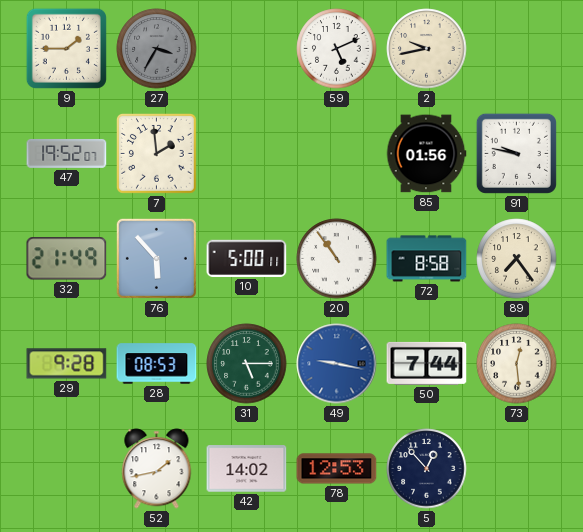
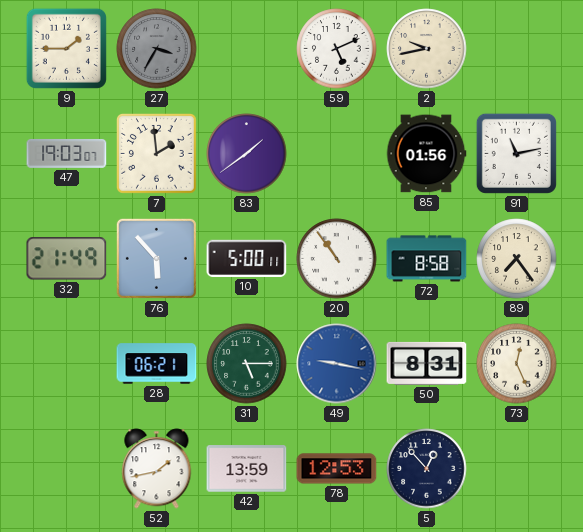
47: 19:52 -> 19:03
83: none -> 1:39
91: 9:47 -> 11:13
29: 9:28 -> none
28: 08:53 -> 06:21
50: 7:44 -> 8:31
73: 12:29 -> 12:26
42: 14:02 -> 13:59
